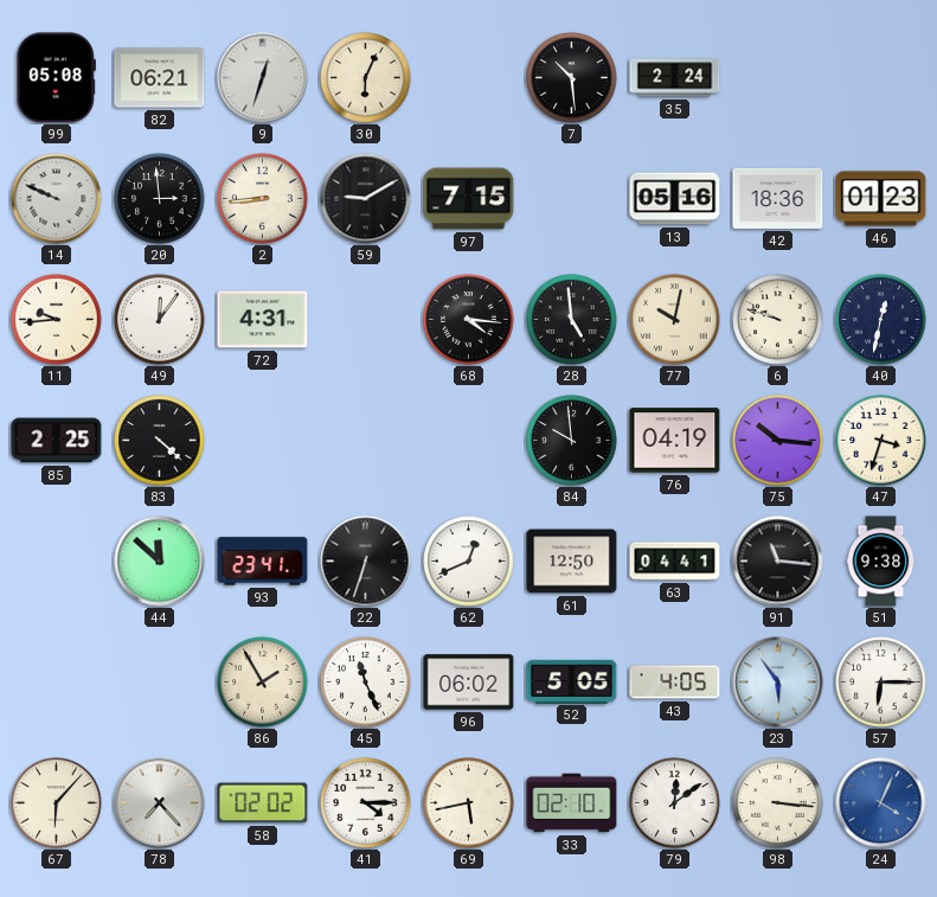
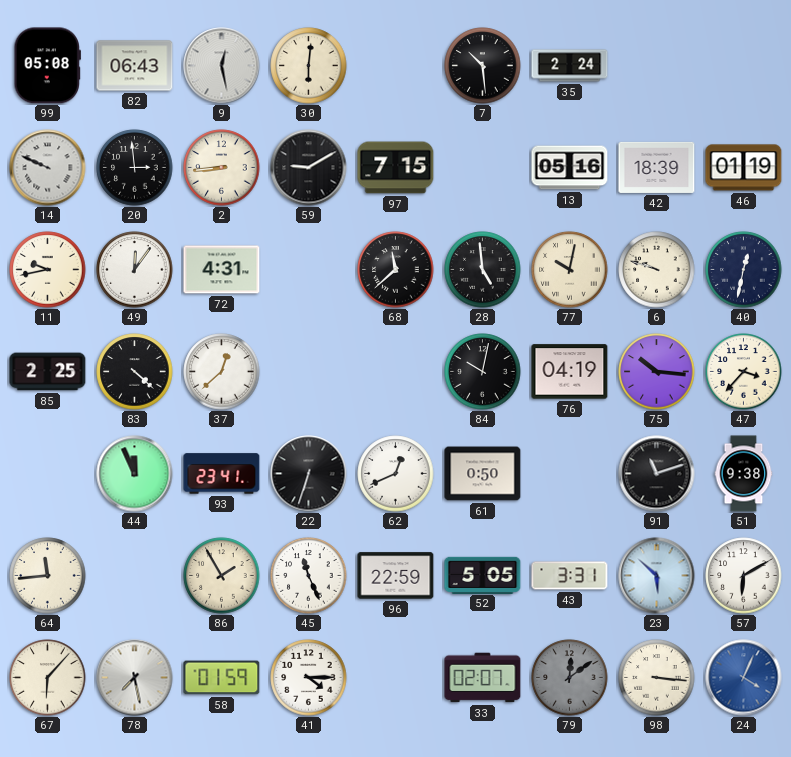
82: 06:21 -> 06:43
9: 12:33 -> 12:28
30: 6:04 -> 6:01
42: 18:36 -> 18:39
46: 01:23 -> 01:19
11: 9:44 -> 9:43
68: 4:16 -> 11:38
37: none -> 12:38
84: 9:59 -> 10:02
47: 3:33 -> 3:37
44: 11:52 -> 11:56
61: 12:50 -> 0:50
63: 04:41 -> none
91: 11:16 -> 11:12
64: none -> 11:44
96: 06:02 -> 22:59
43: 4:05 -> 3:31
23: 5:54 -> 5:52
57: 6:15 -> 6:10
78: 7:23 -> 7:28
58: 02:02 -> 01:59
69: 5:43 -> none
33: 02:10 -> 02:07
79 dial: white -> grey
